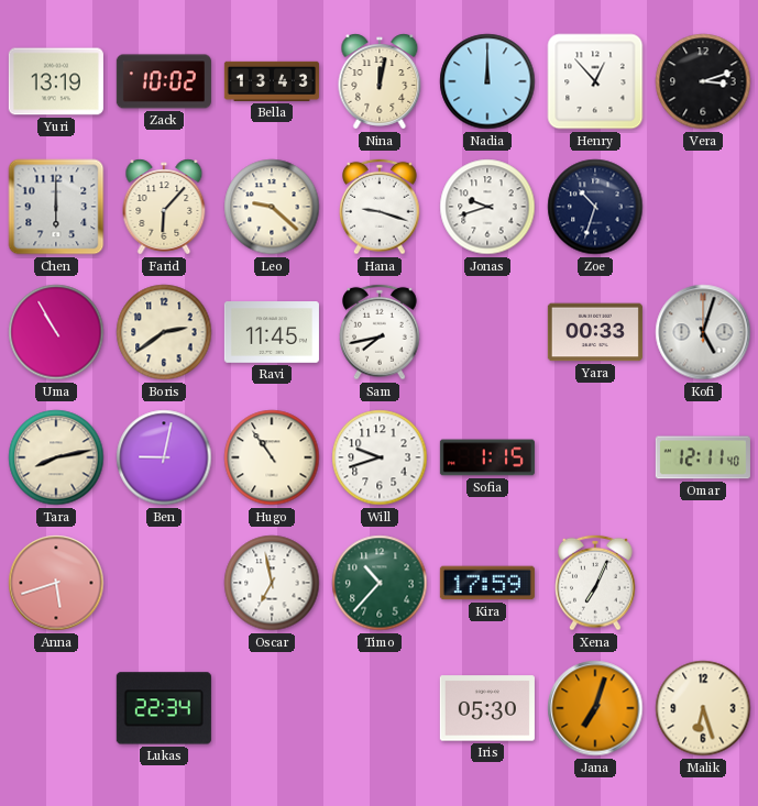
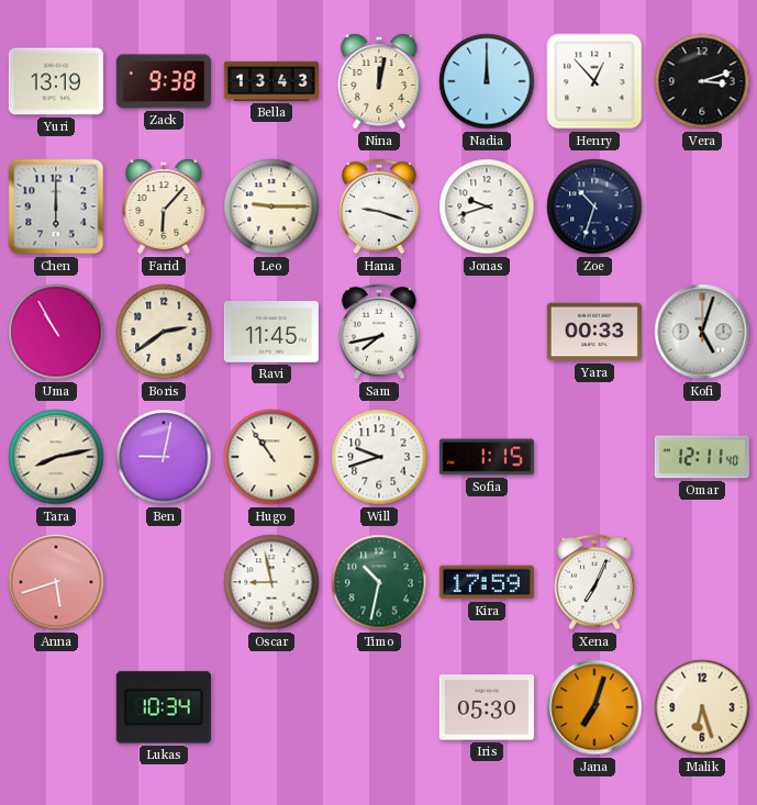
Zack: 10:02 -> 9:38
Leo: 9:22 -> 9:15
Oscar: 6:58 -> 8:58
Timo: 10:37 -> 10:32
Lukas: 22:34 -> 10:34
